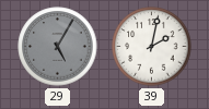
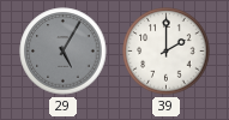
39: 2:02 -> 2:00
